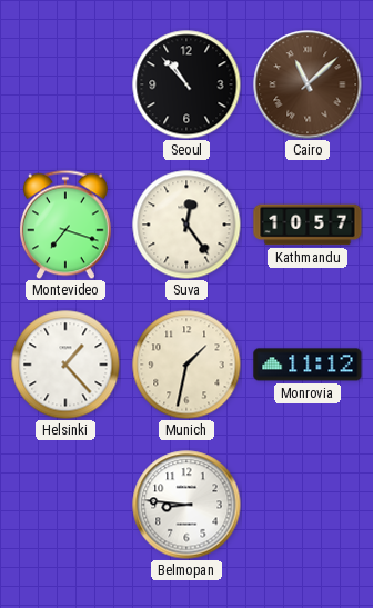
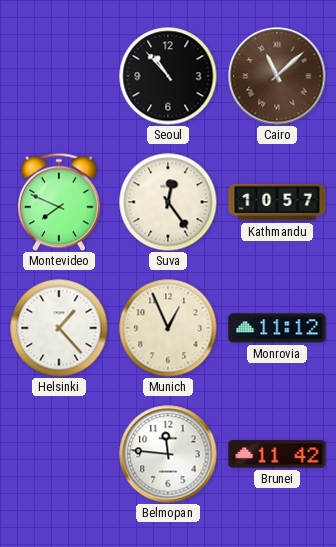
Montevideo: 7:18 -> 7:49
Munich: 1:32 -> 12:56
Belmopan: 8:46 -> 11:46
Brunei: none -> 11:42
